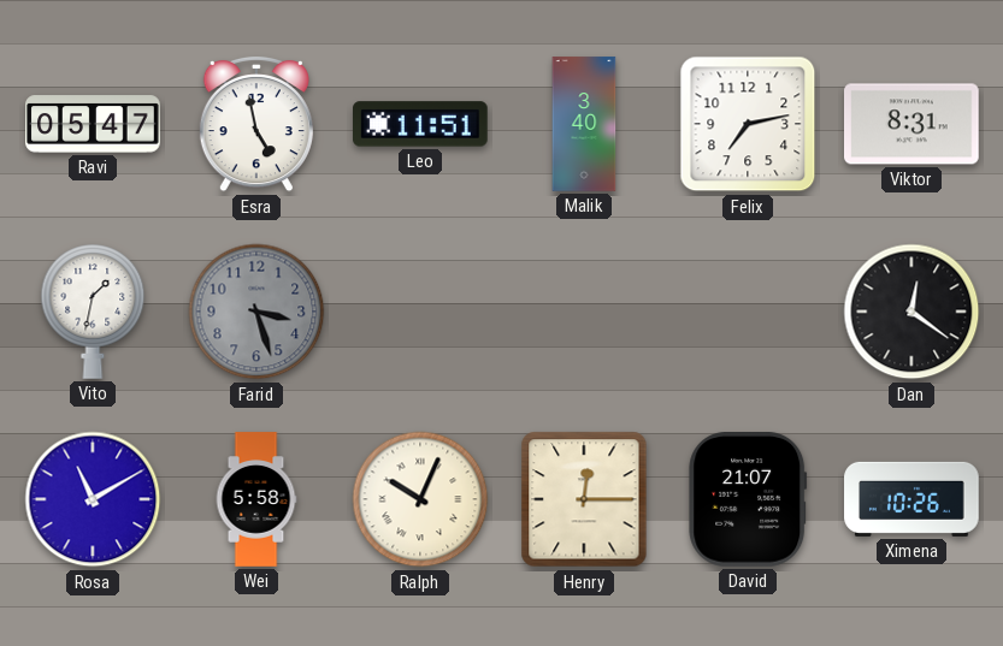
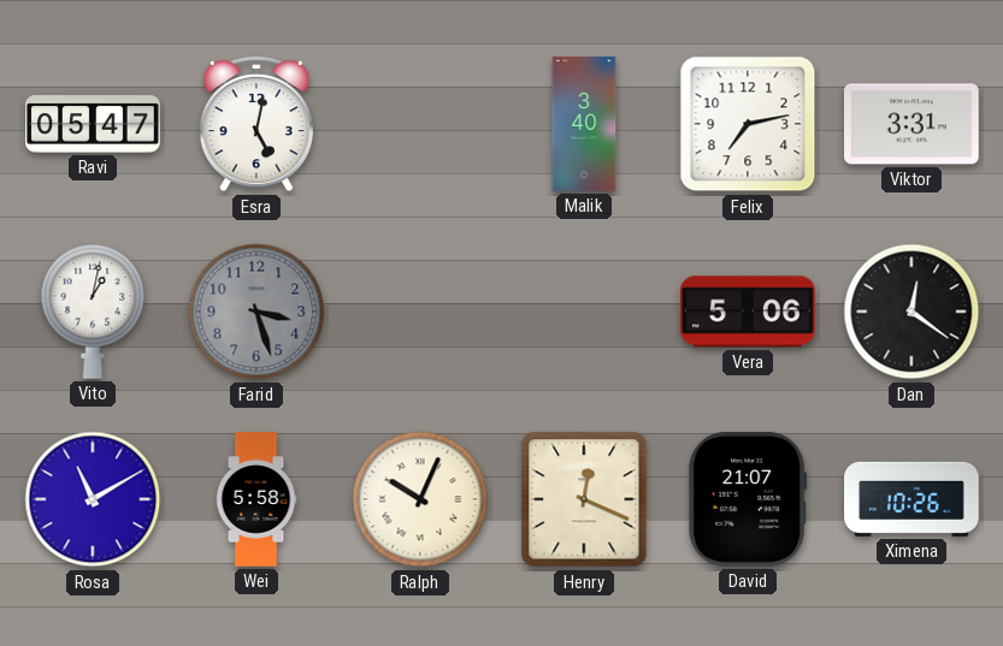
Esra: 4:58 -> 5:02
Leo: 11:51 -> none
Viktor: 8:31 -> 3:31
Vito: 1:32 -> 1:02
Vera: none -> 5:06
Henry: 12:15 -> 12:19
